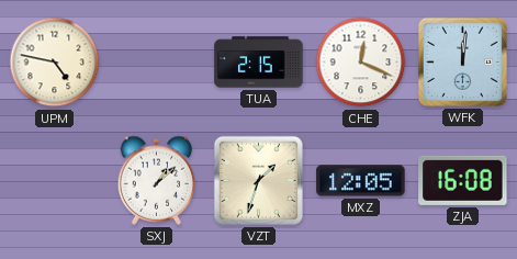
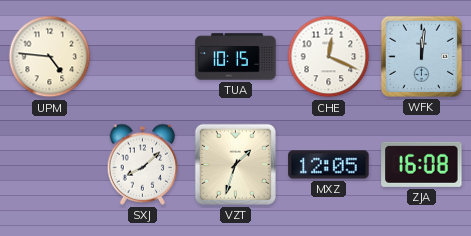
UPM: 4:47 -> 4:46
TUA: 2:15 -> 10:15
SXJ: 1:08 -> 8:08
